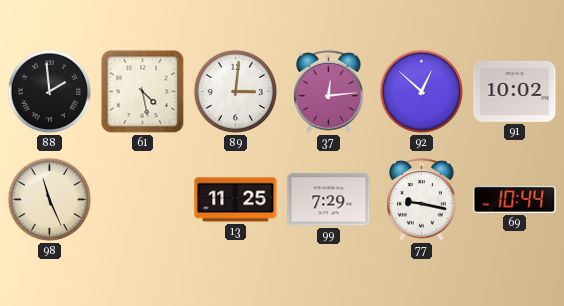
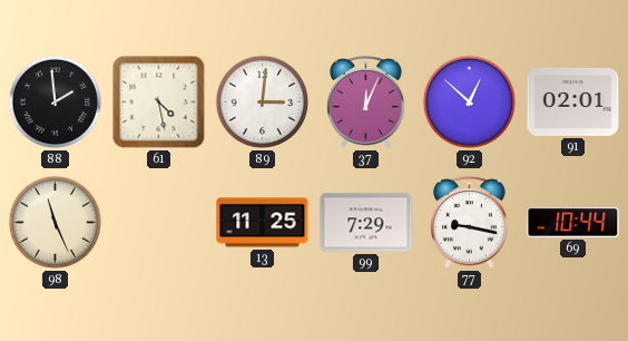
37: 12:14 -> 12:04
91: 10:02 -> 02:01
